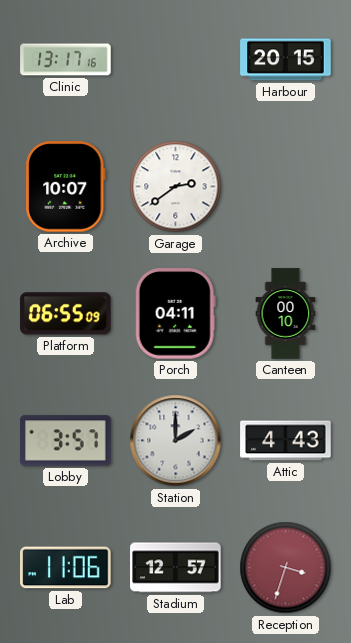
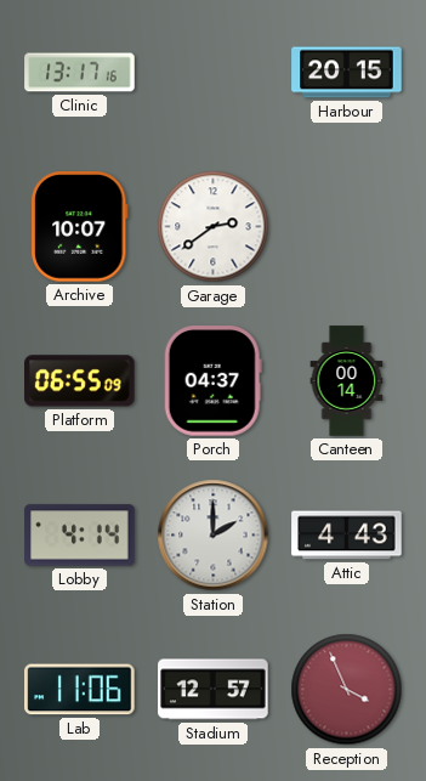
Porch: 04:11 -> 04:37
Canteen: 00:10 -> 00:14
Lobby: 3:57 -> 4:14
Reception: 3:33 -> 3:56
